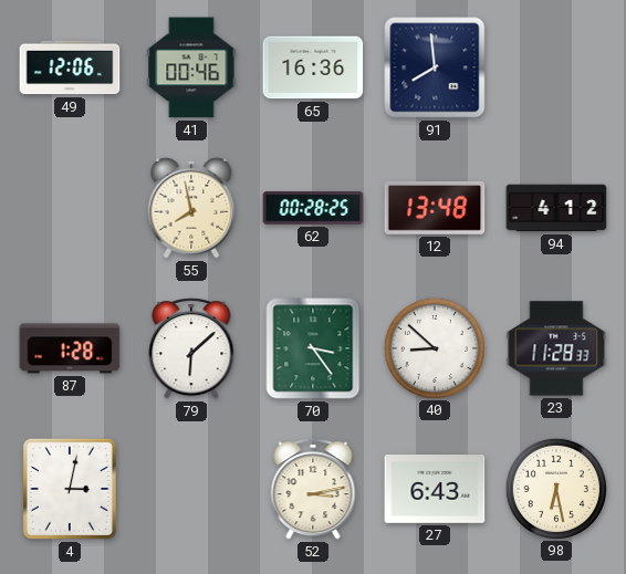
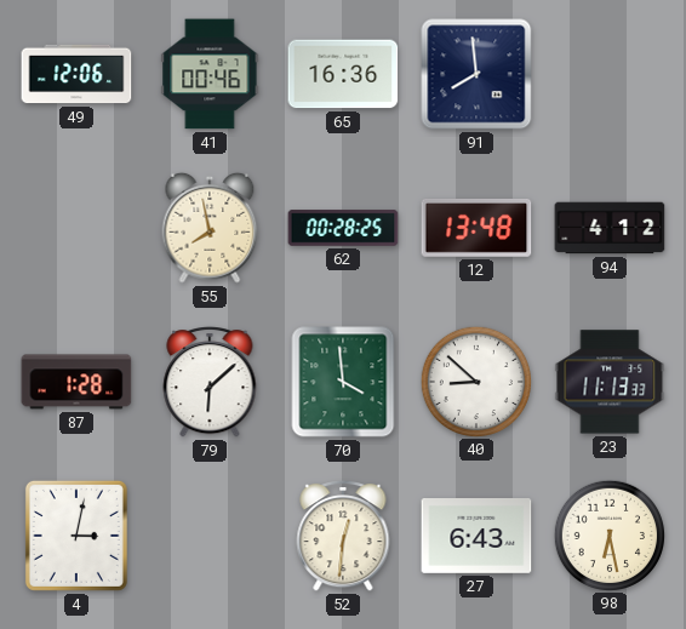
70: 3:24 -> 3:59
23: 11:28 -> 11:13
52: 3:13 -> 12:31
